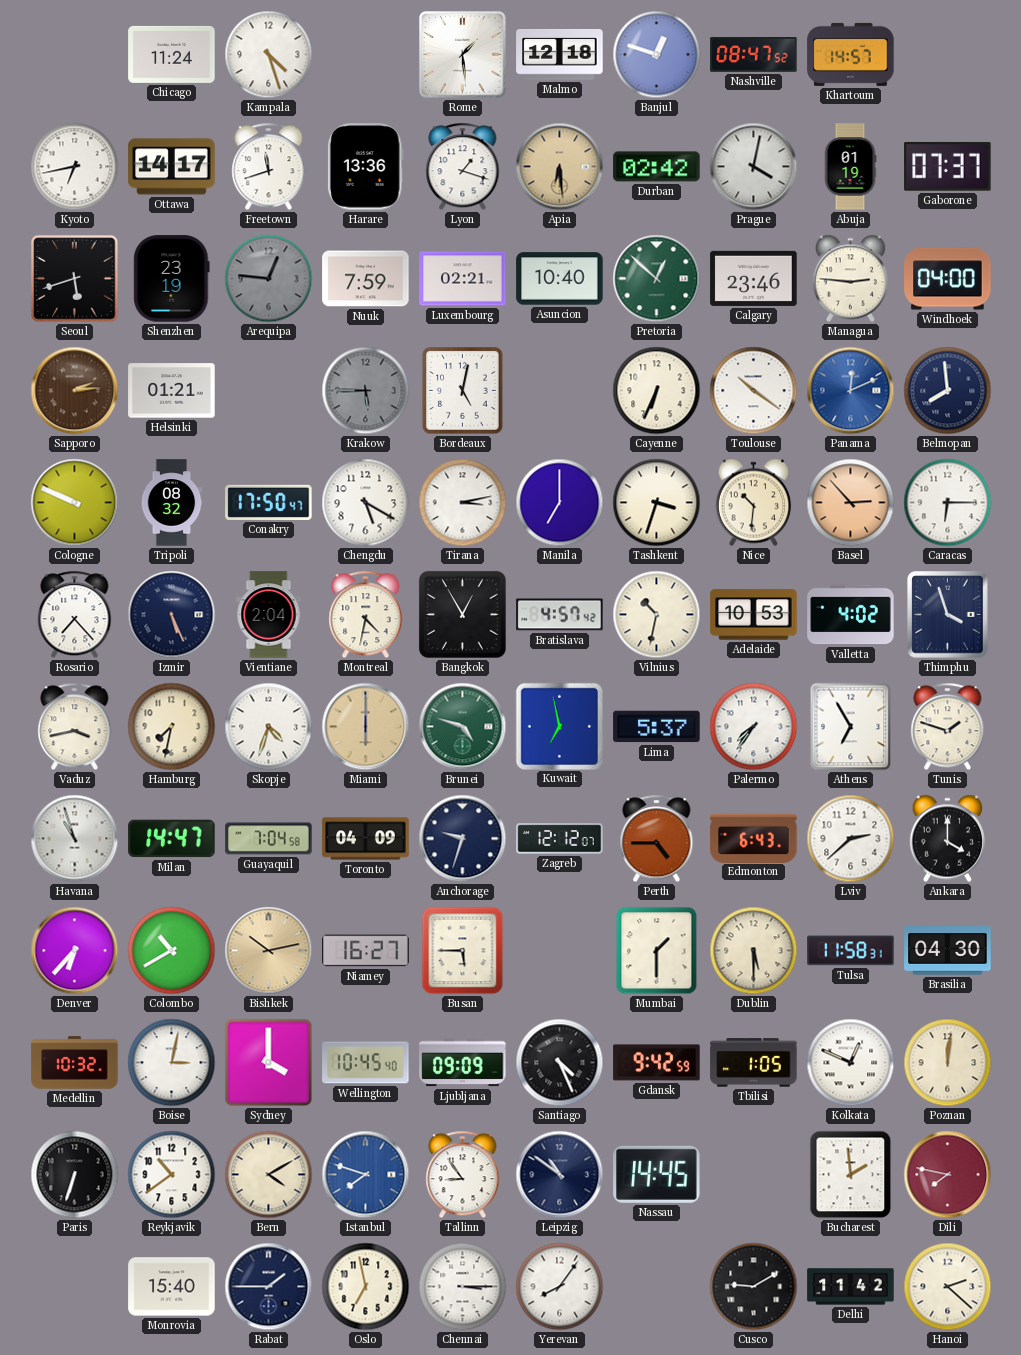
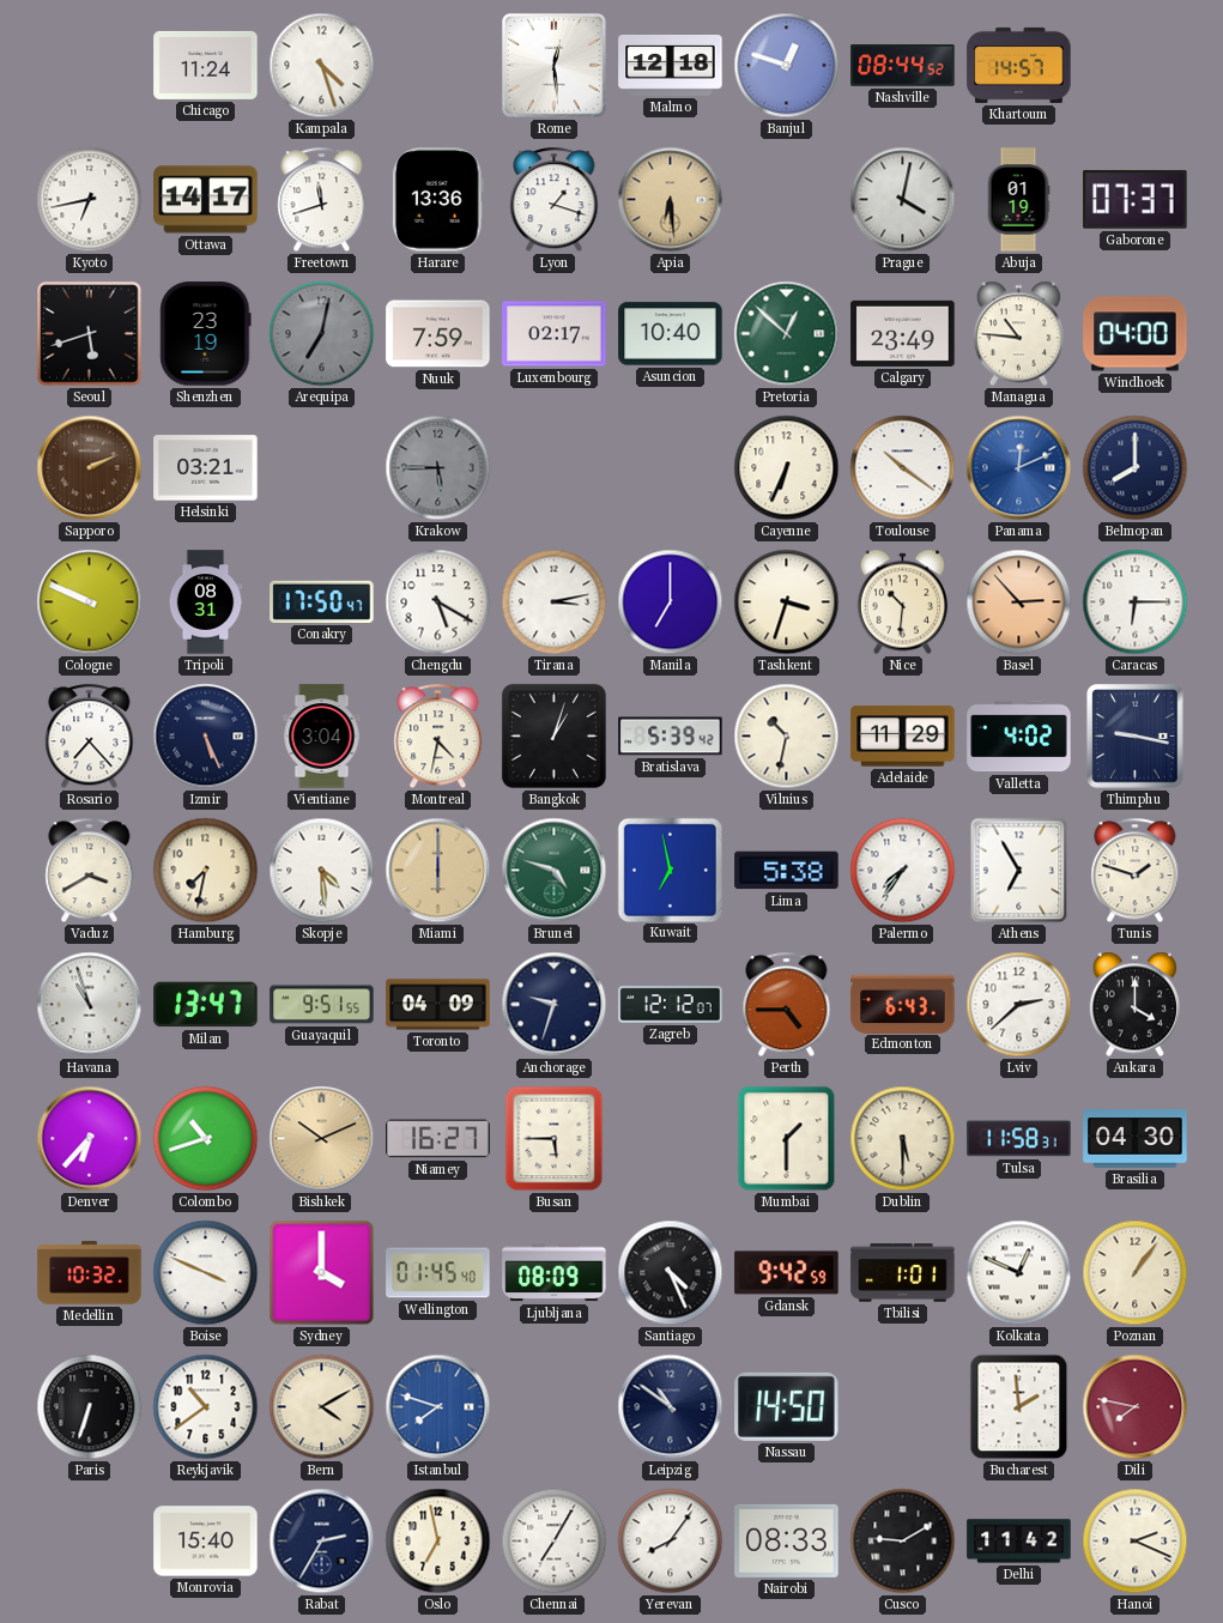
Rome: 1:29 -> 12:29
Nashville: 08:47 -> 08:44
Durban: 02:42 -> none
Arequipa: 12:46 -> 7:02
Luxembourg: 02:21 -> 02:17
Calgary: 23:46 -> 23:49
Managua: 2:46 -> 10:46
Sapporo: 2:14 -> 2:11
Helsinki: 01:21 -> 03:21
Bordeaux: 5:02 -> none
Belmopan: 7:59 -> 8:00
Tripoli: 08:32 -> 08:31
Vientiane: 2:04 -> 3:04
Bangkok: 12:55 -> 1:03
Bratislava: 4:57 -> 5:39
Adelaide: 10:53 -> 11:29
Thimphu: 3:57 -> 9:17
Vaduz: 3:43 -> 3:40
Skopje: 4:33 -> 4:29
Lima: 5:37 -> 5:38
Milan: 14:47 -> 13:47
Guayaquil: 7:04 -> 9:51
Colombo: 10:40 -> 10:42
Bishkek: 10:13 -> 10:11
Boise: 3:02 -> 3:49
Wellington: 10:45 -> 01:45
Ljubljana: 09:09 -> 08:09
Tbilisi: 1:05 -> 1:01
Poznan: 12:01 -> 1:06
Tallinn: 8:54 -> none
Nassau: 14:45 -> 14:50
Rabat: 1:45 -> 2:35
Chennai: 3:15 -> 7:05
Nairobi: none -> 08:33
Hanoi: 2:22 -> 2:19
